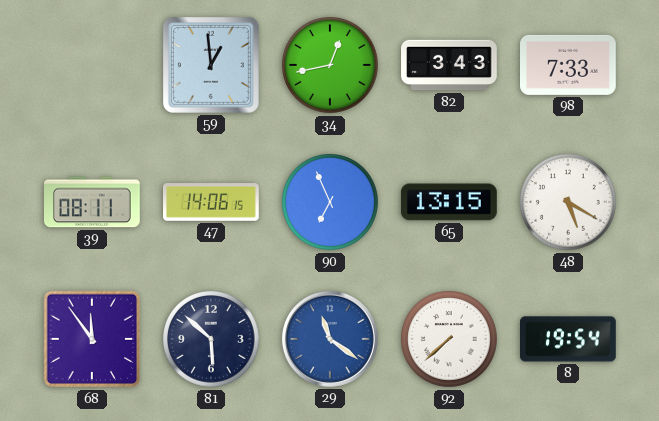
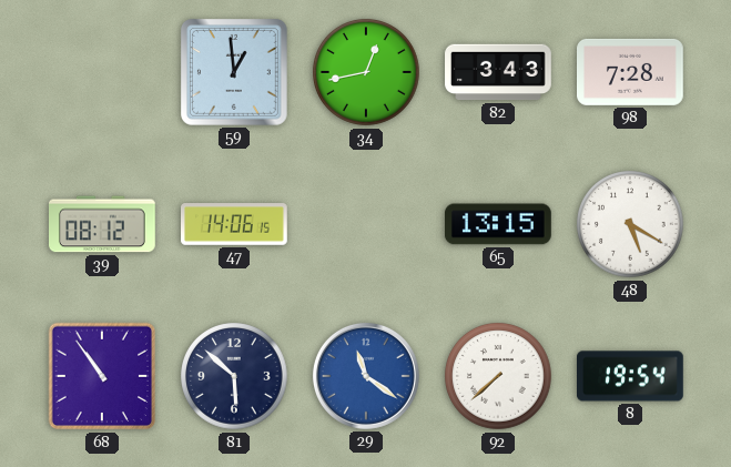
98: 7:33 -> 7:28
39: 08:11 -> 08:12
90: 6:56 -> none
68: 11:54 -> 10:54
